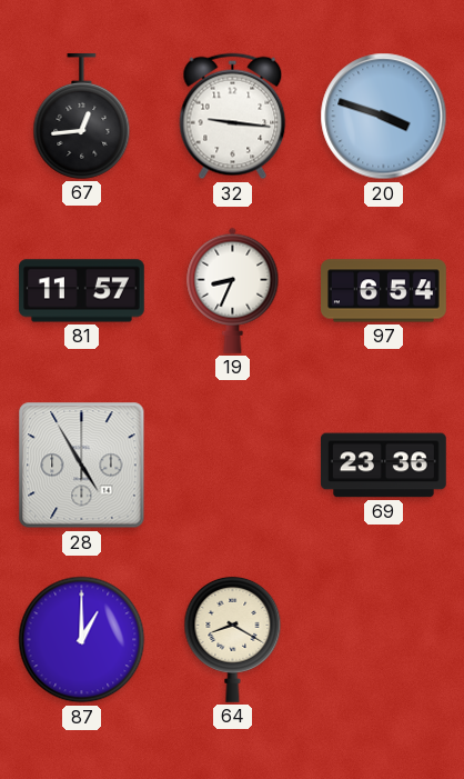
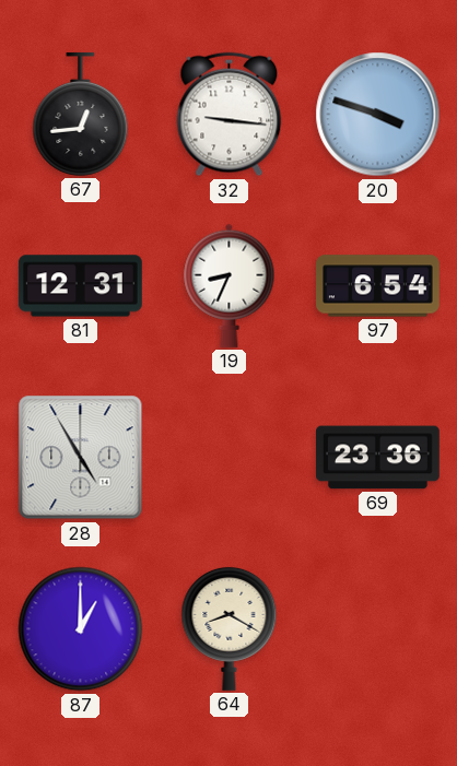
81: 11:57 -> 12:31
